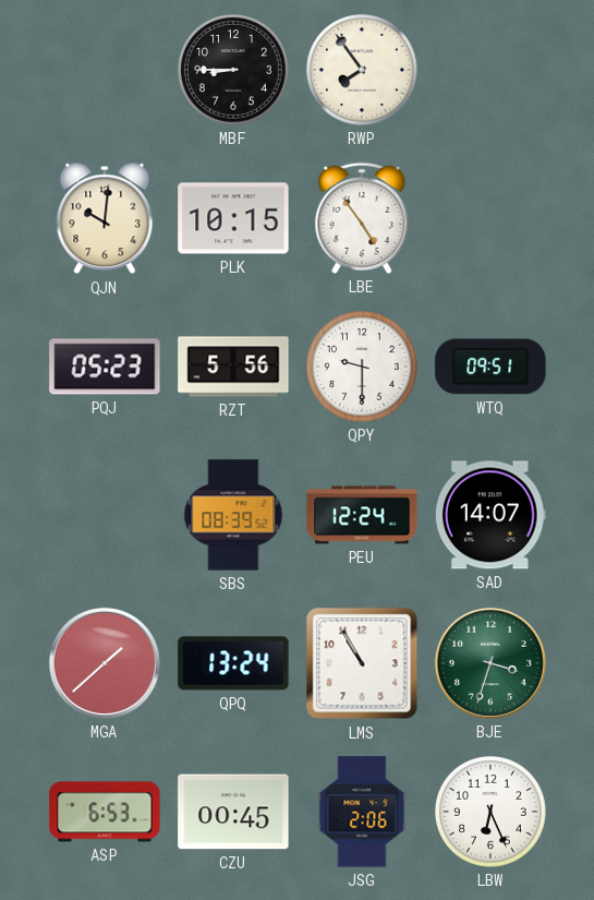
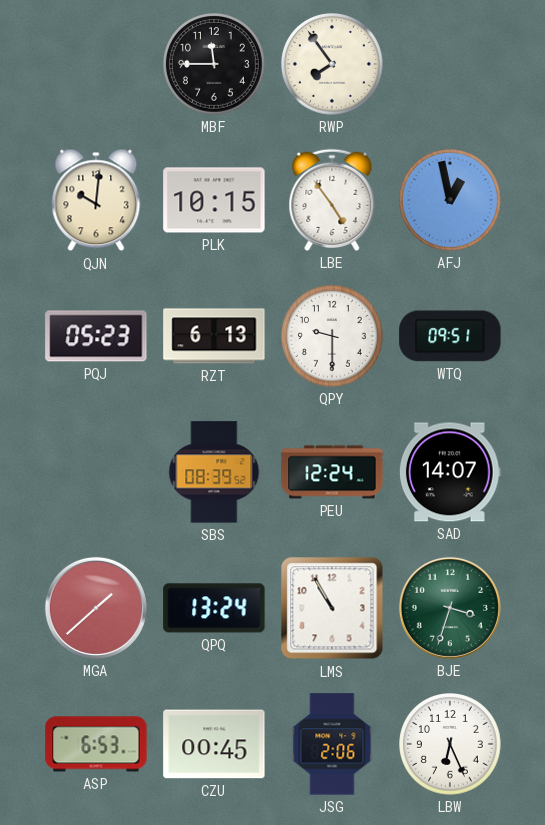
MBF: 8:45 -> 11:45
AFJ: none -> 12:58
RZT: 5:56 -> 6:13
